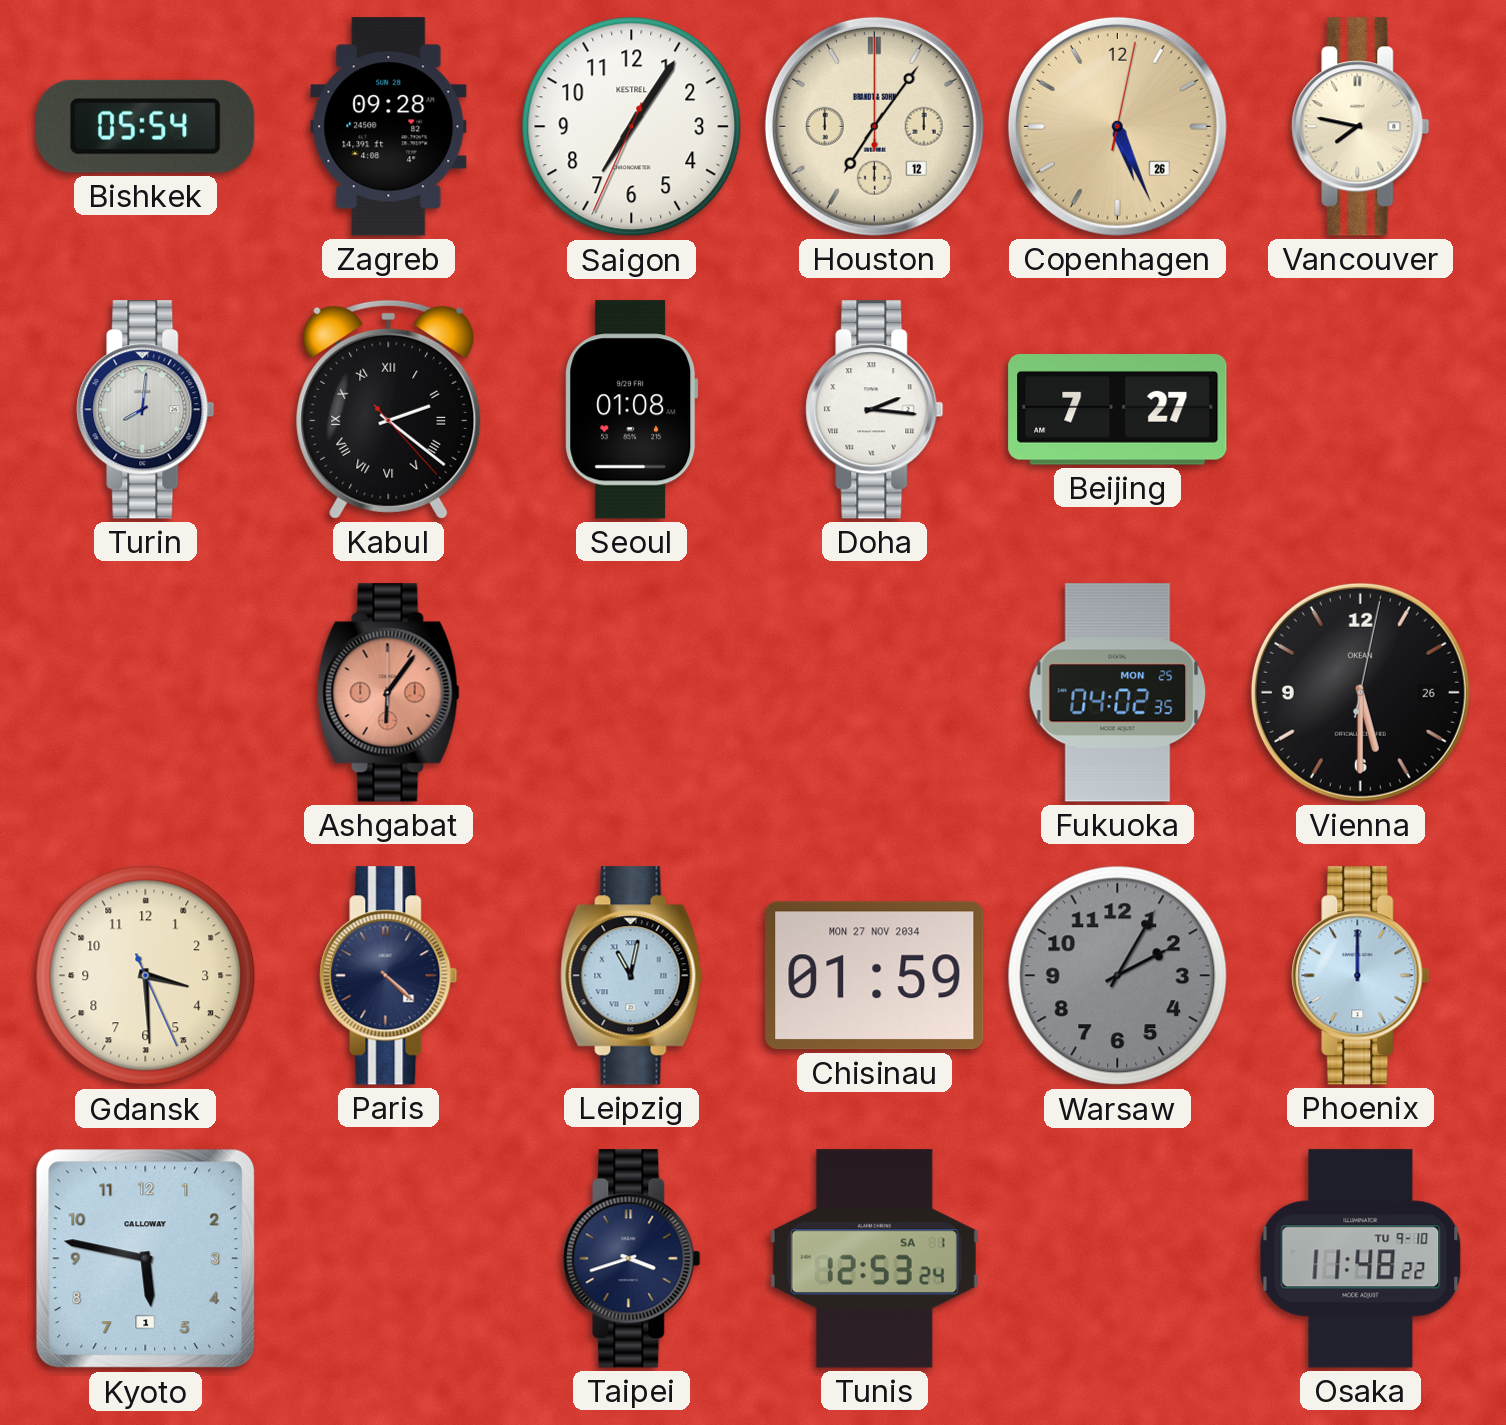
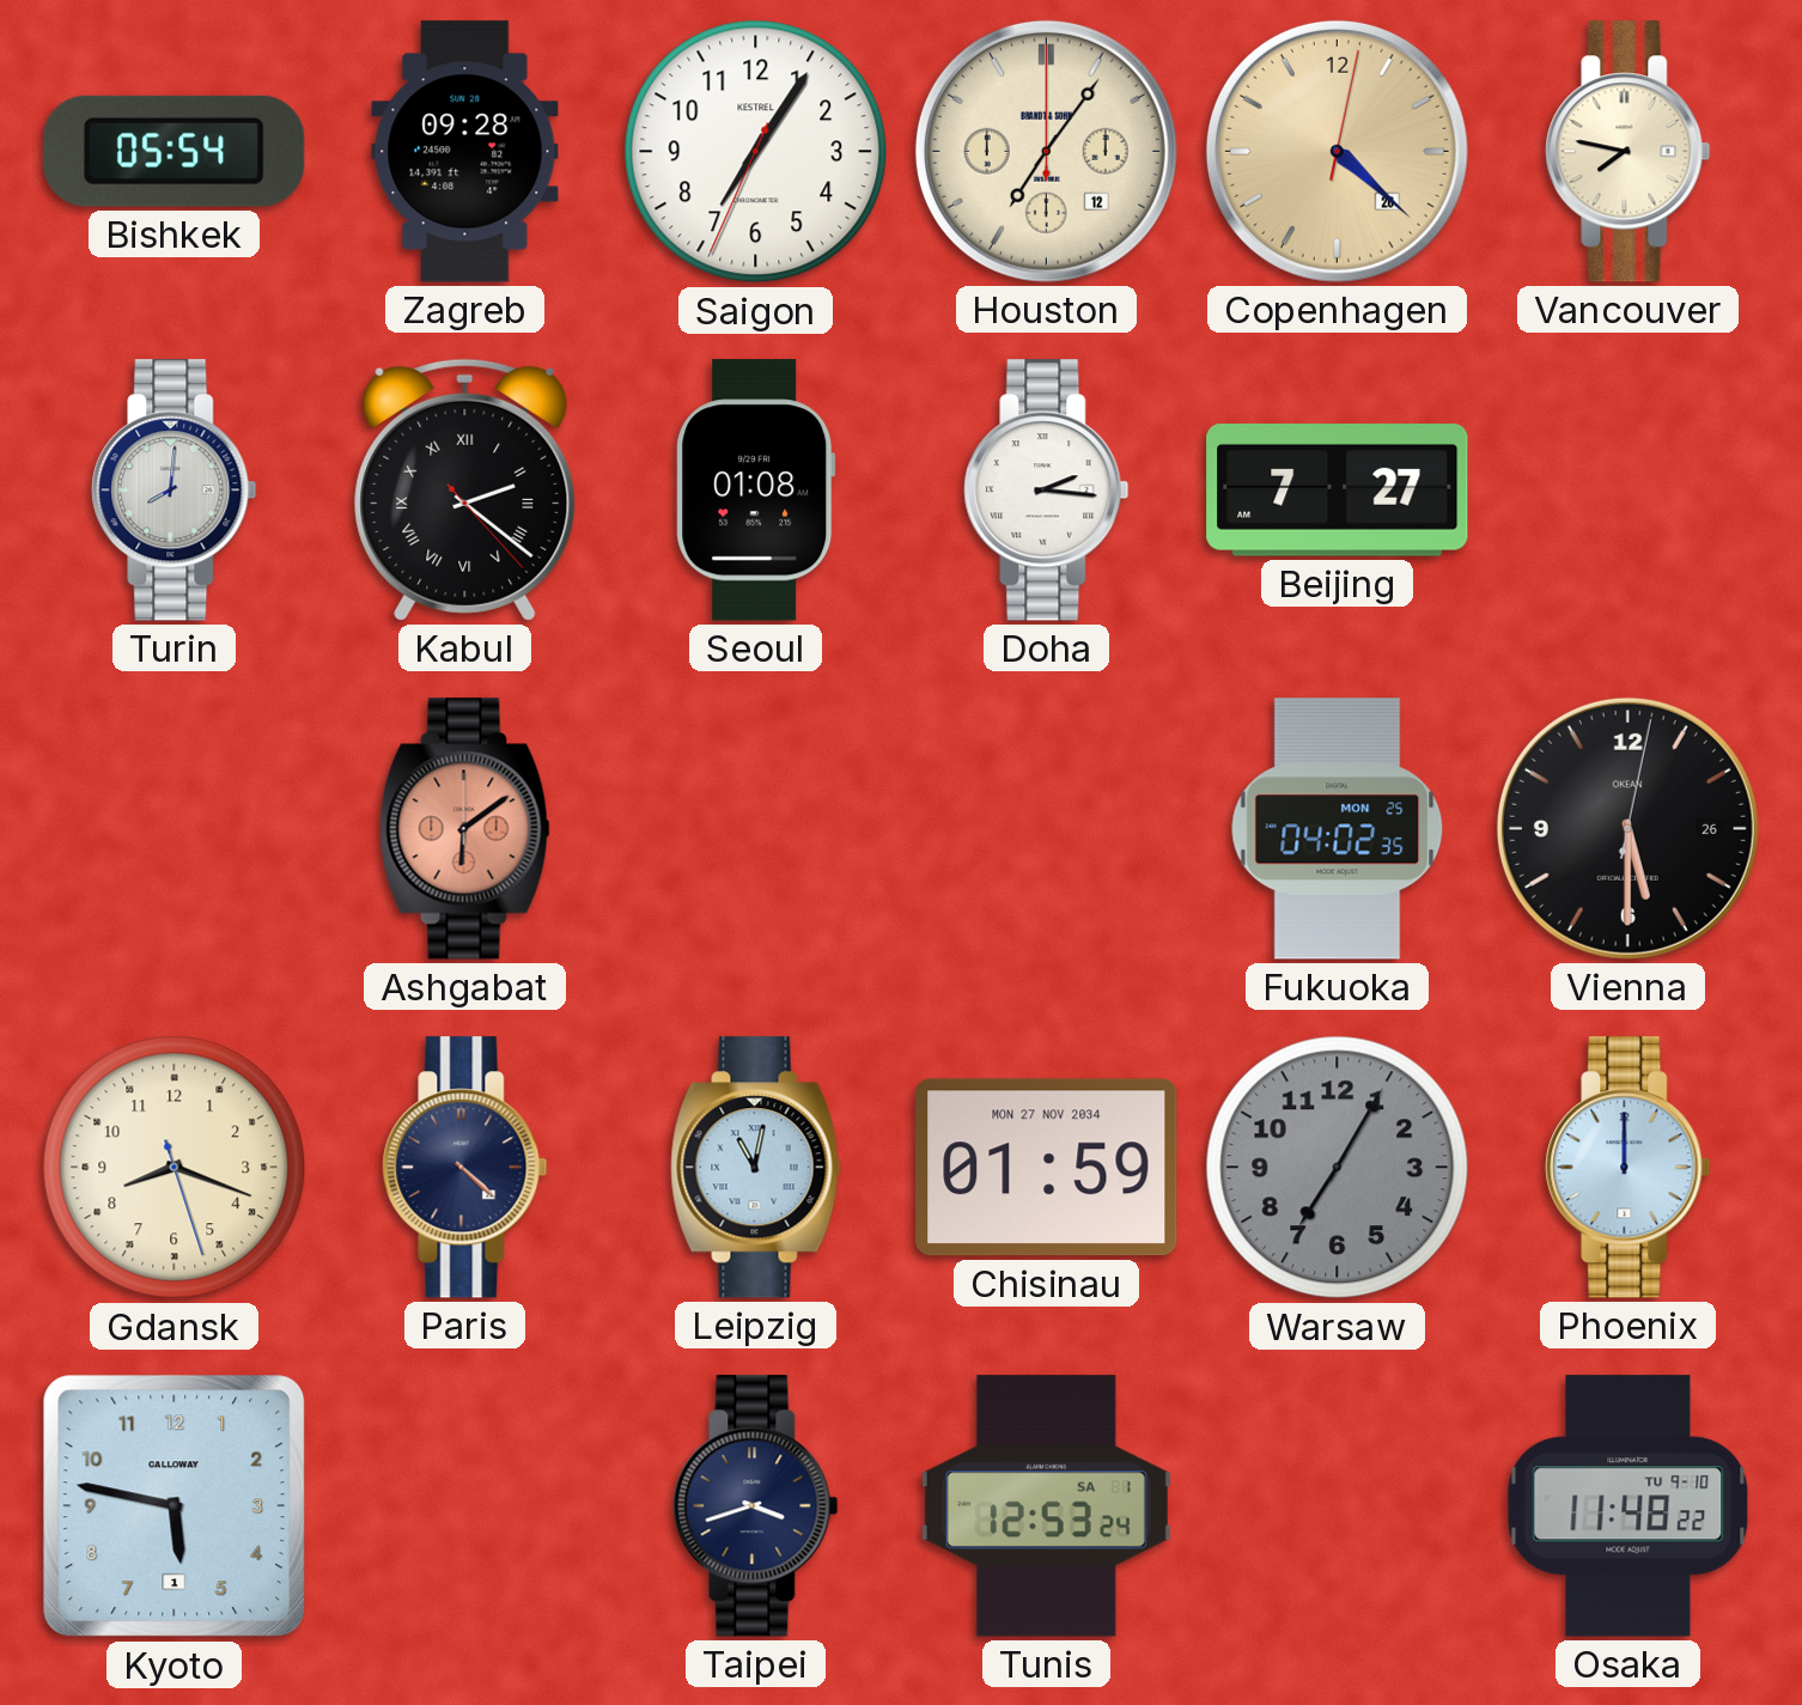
Copenhagen: 5:26 -> 4:22
Ashgabat: 6:06 -> 6:09
Gdansk: 3:29 -> 8:18
Warsaw: 2:05 -> 7:05
